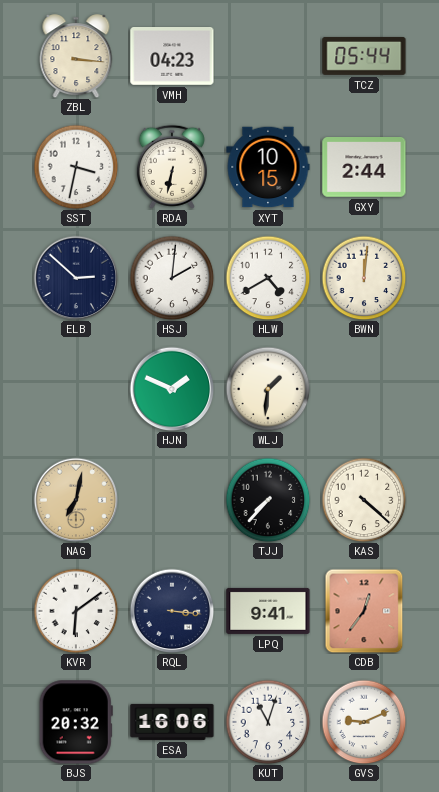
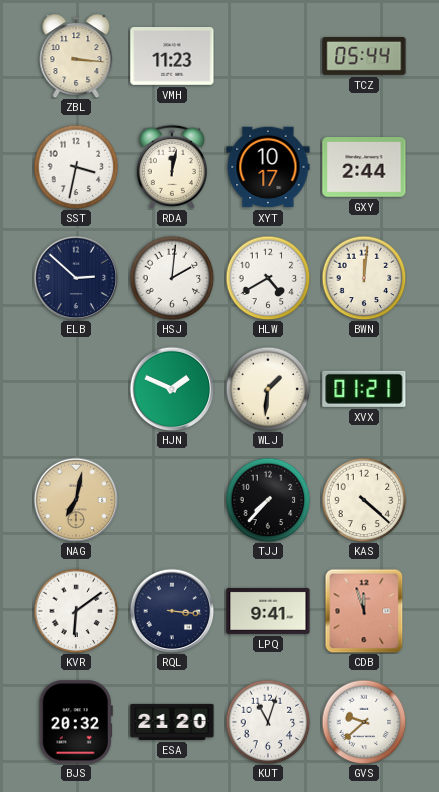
VMH: 04:23 -> 11:23
RDA: 6:32 -> 12:02
XYT: 10:15 -> 10:17
XVX: none -> 01:21
CDB: 12:36 -> 11:57
ESA: 16:06 -> 21:20
GVS: 9:11 -> 9:38
